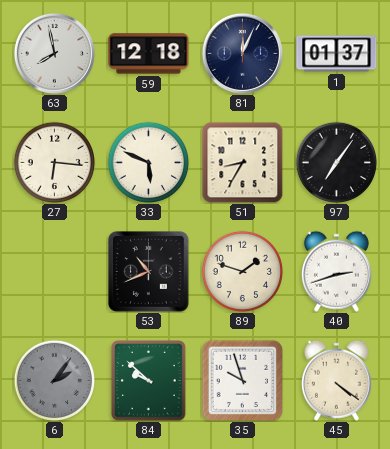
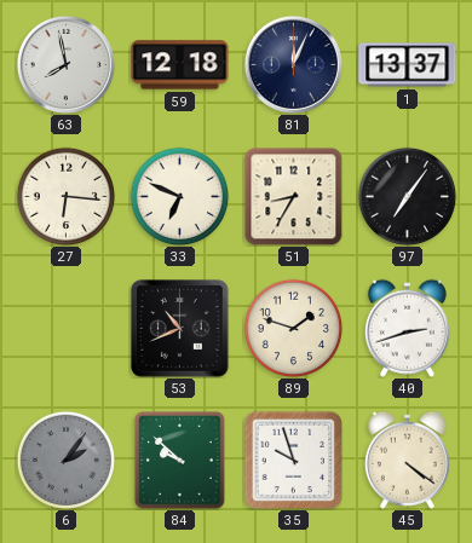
1: 01:37 -> 13:37
33: 5:49 -> 6:49
